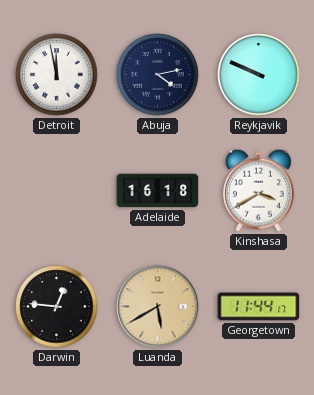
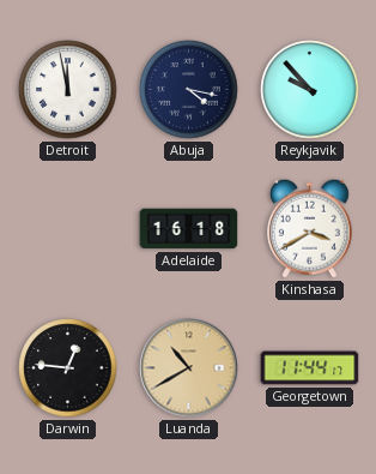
Abuja: 4:13 -> 4:17
Reykjavik: 9:49 -> 9:53
Luanda: 5:40 -> 10:40
